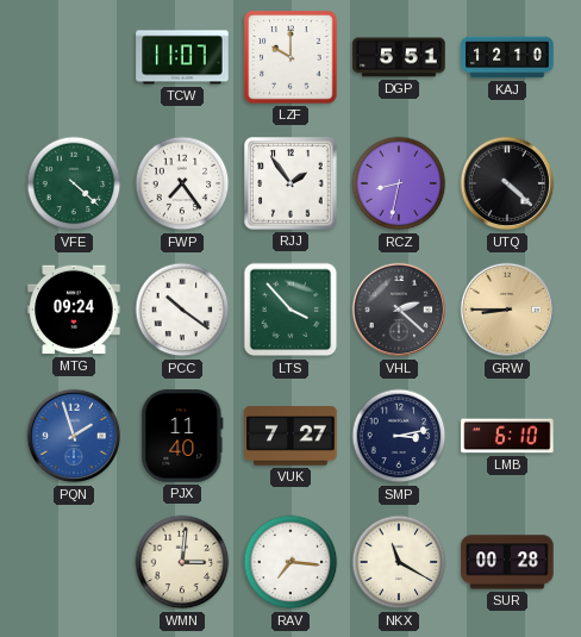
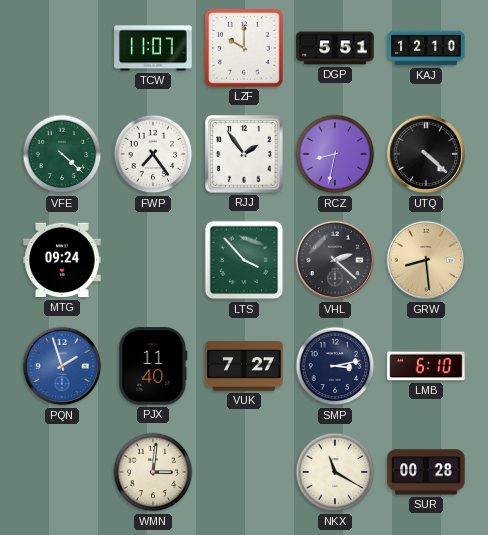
PCC: 10:21 -> none
GRW: 8:45 -> 8:29
RAV: 7:16 -> none
